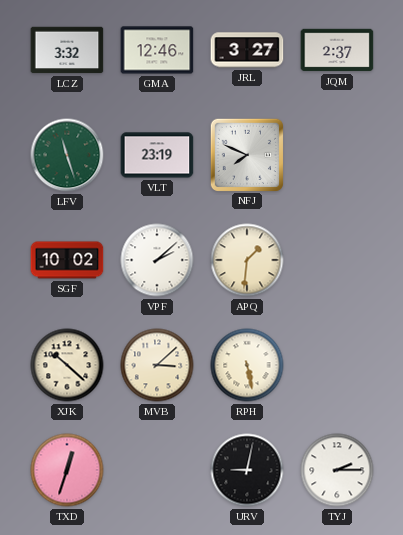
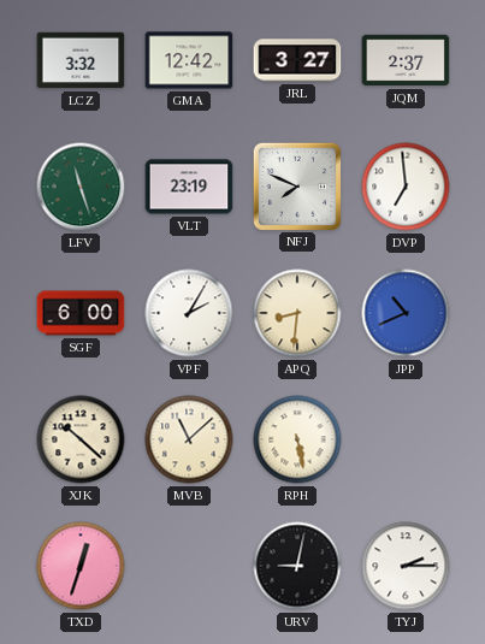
GMA: 12:46 -> 12:42
DVP: none -> 6:59
SGF: 10:02 -> 6:00
VPF: 2:08 -> 2:05
APQ: 1:31 -> 8:31
JPP: none -> 10:41
MVB: 3:08 -> 11:08
